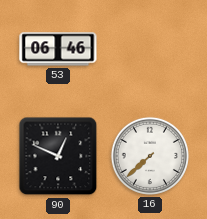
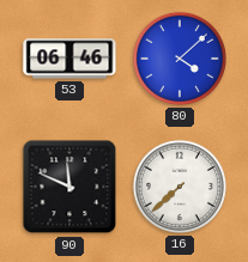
80: none -> 4:08
90: 12:49 -> 11:49
